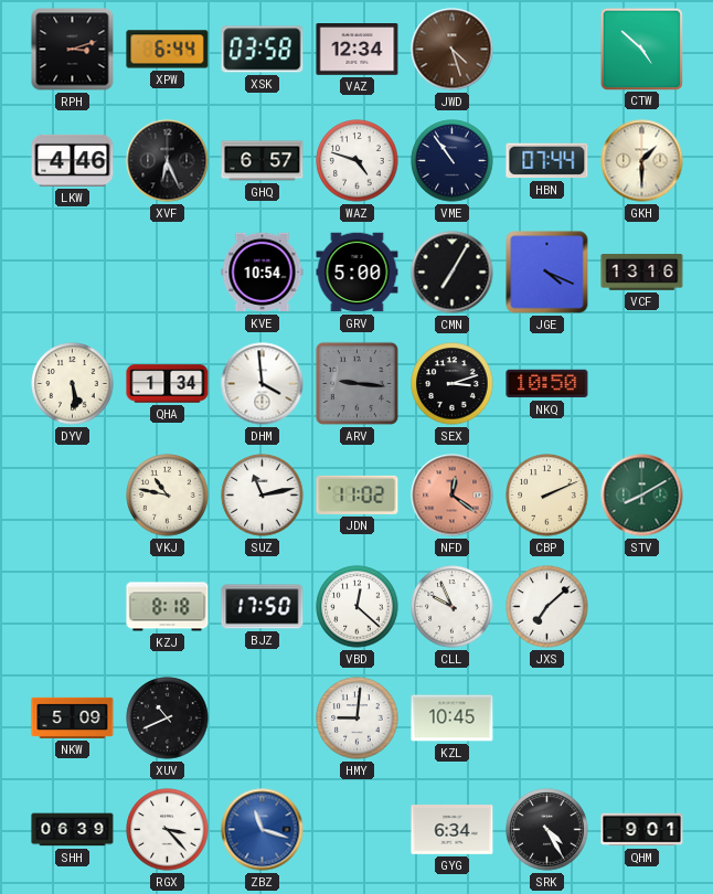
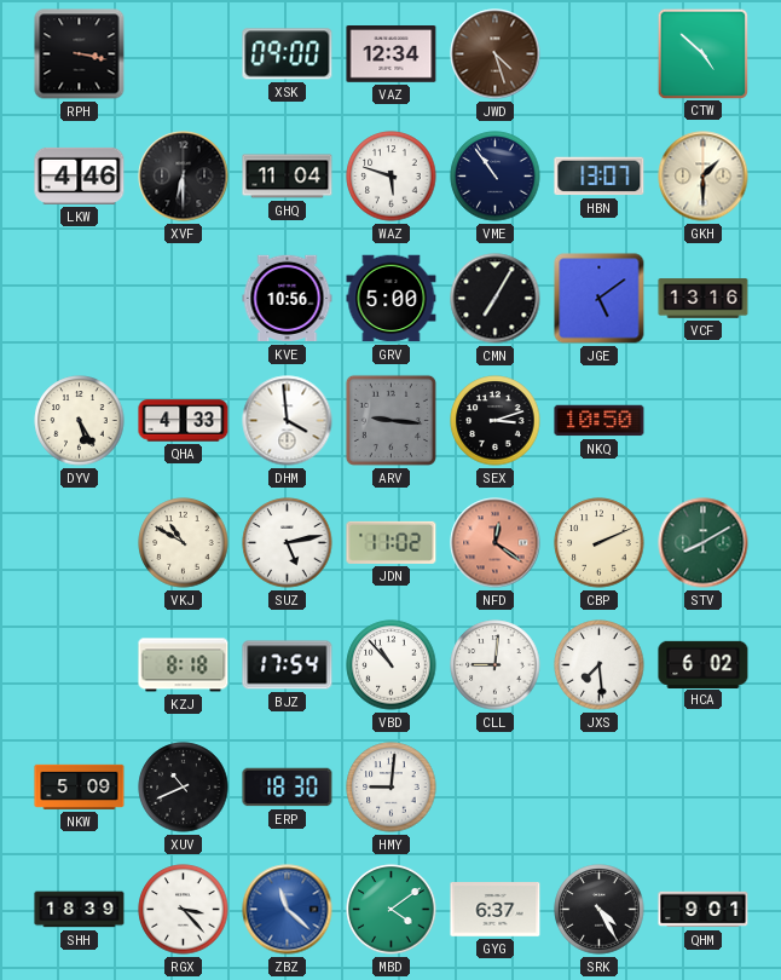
RPH: 3:12 -> 3:17
XPW: 6:44 -> none
XSK: 03:58 -> 09:00
XVF: 6:26 -> 6:30
GHQ: 6:57 -> 11:04
WAZ: 4:48 -> 5:48
HBN: 07:44 -> 13:07
KVE: 10:54 -> 10:56
JGE: 4:19 -> 5:09
DYV: 5:29 -> 5:25
QHA: 1:34 -> 4:33
VKJ: 10:47 -> 10:50
SUZ: 11:13 -> 5:13
BJZ: 17:50 -> 17:54
VBD: 12:22 -> 10:53
CLL: 9:56 -> 9:01
JXS: 7:08 -> 7:29
HCA: none -> 6:02
ERP: none -> 18:30
KZL: 10:45 -> none
SHH: 06:39 -> 18:39
ZBZ: 11:18 -> 11:22
MBD: none -> 4:09
GYG: 6:34 -> 6:37
